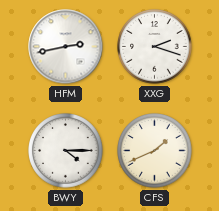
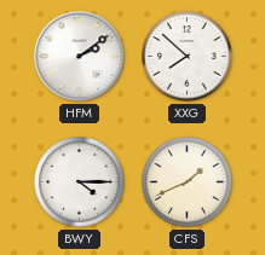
HFM: 2:43 -> 2:09
XXG: 2:18 -> 7:52
